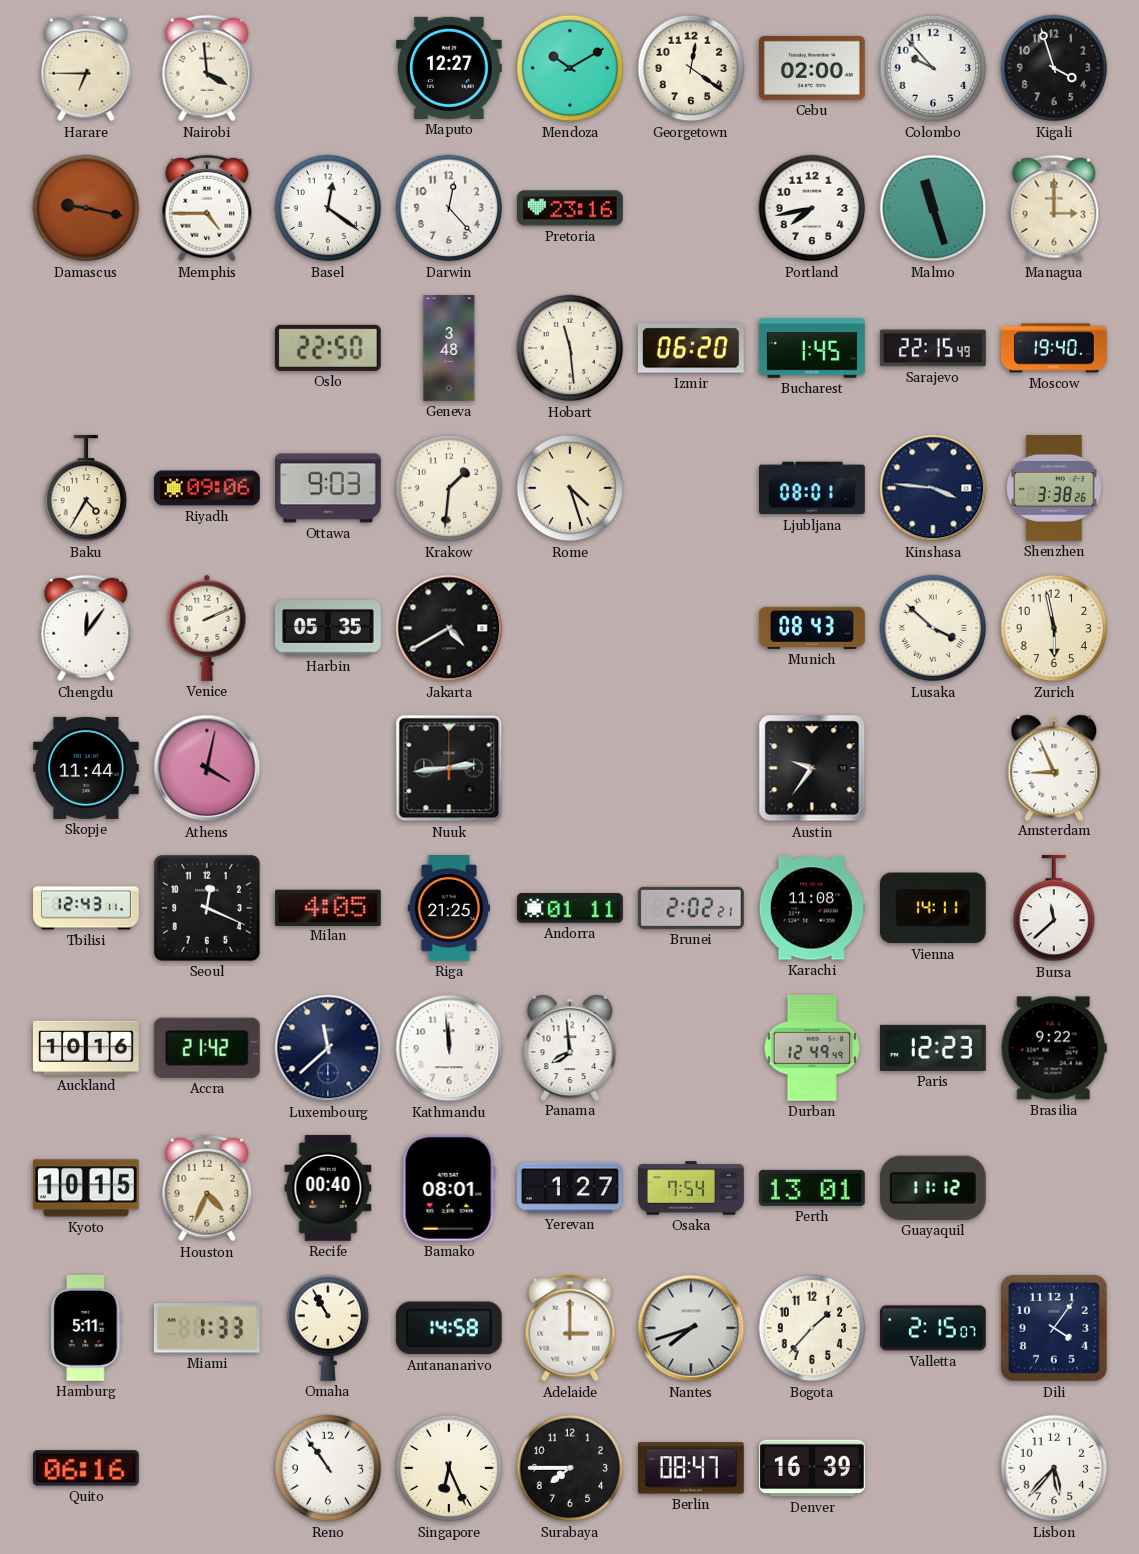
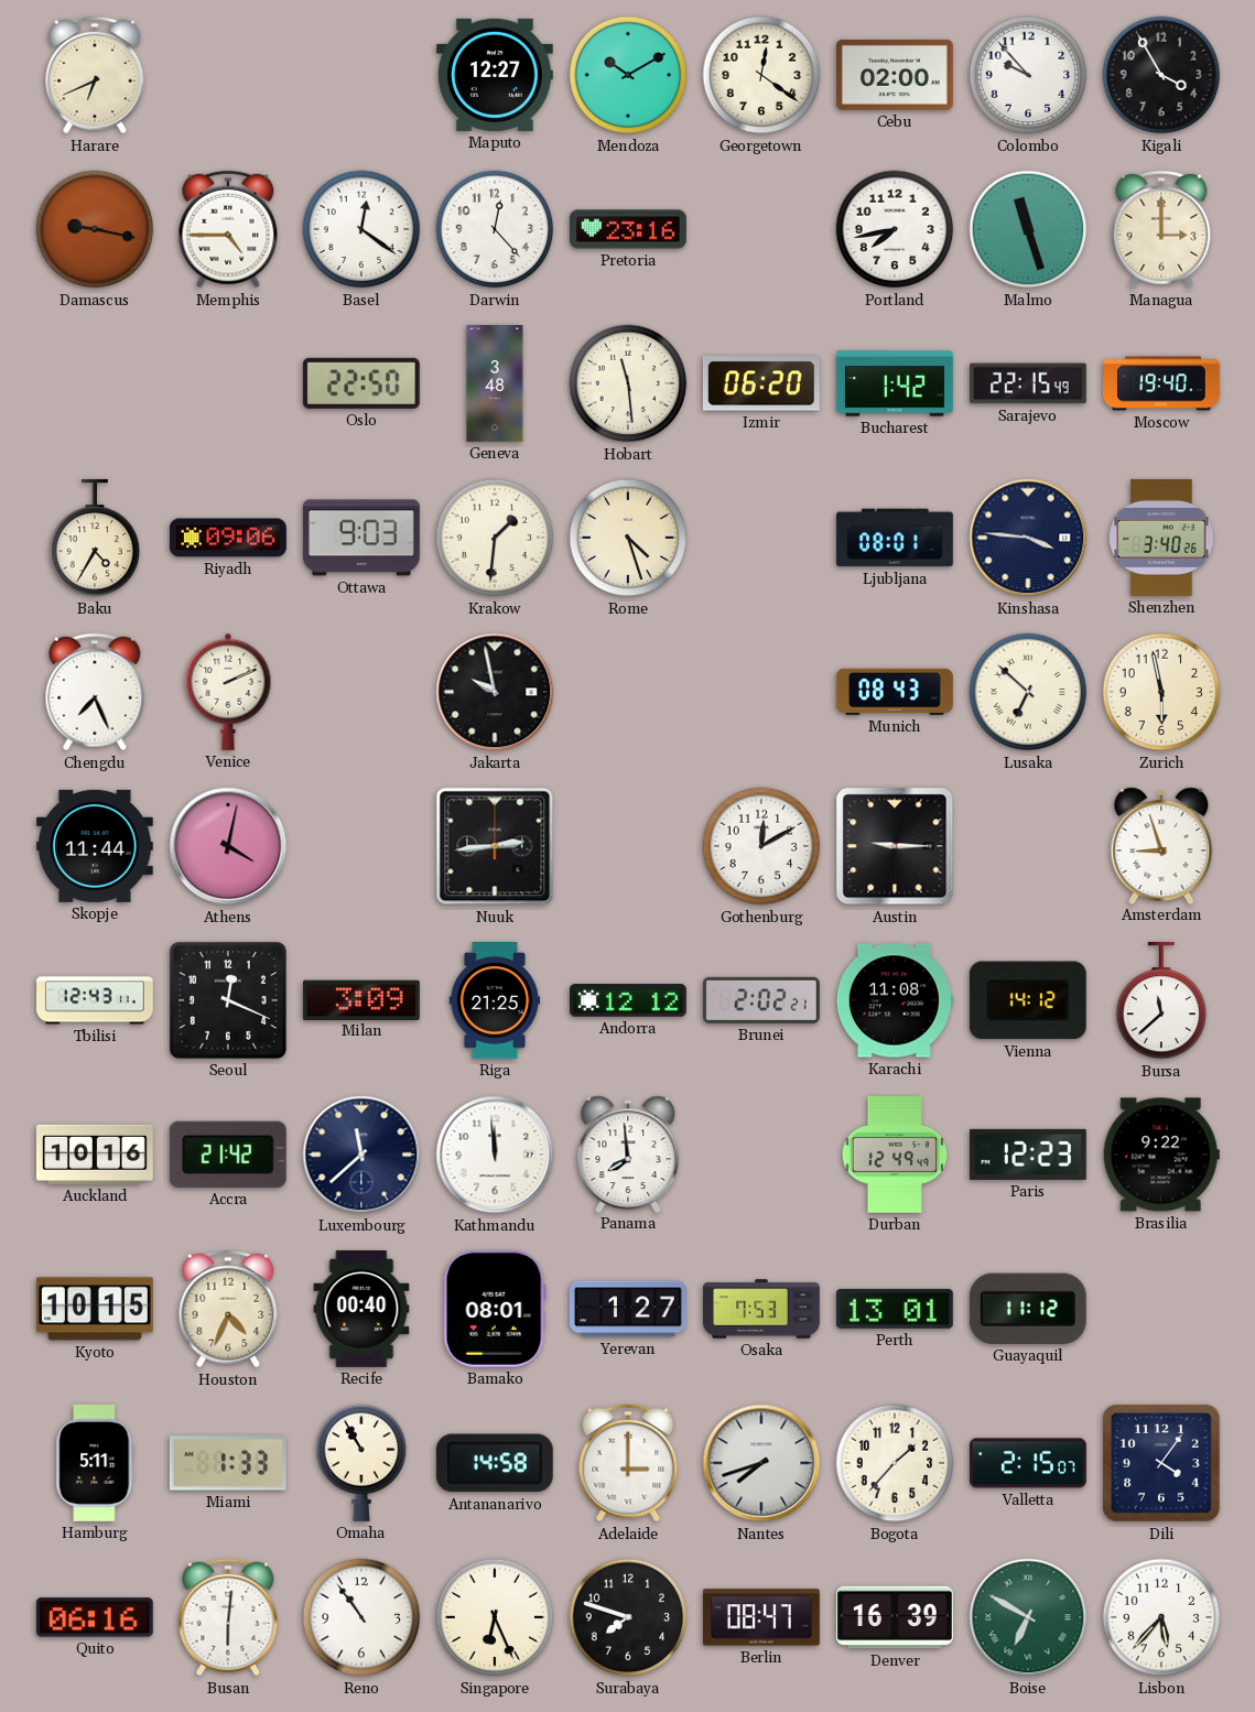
Harare: 6:45 -> 6:41
Nairobi: 3:59 -> none
Kigali: 3:57 -> 3:55
Bucharest: 1:45 -> 1:42
Shenzhen: 3:38 -> 3:40
Chengdu: 12:06 -> 7:26
Harbin: 05:35 -> none
Jakarta: 4:40 -> 9:58
Lusaka: 3:52 -> 6:52
Gothenburg: none -> 12:10
Austin: 9:36 -> 9:15
Amsterdam: 8:56 -> 8:57
Milan: 4:05 -> 3:09
Andorra: 01:11 -> 12:12
Vienna: 14:11 -> 14:12
Osaka: 7:54 -> 7:53
Busan: none -> 6:01
Surabaya: 7:45 -> 7:48
Boise: none -> 6:50
